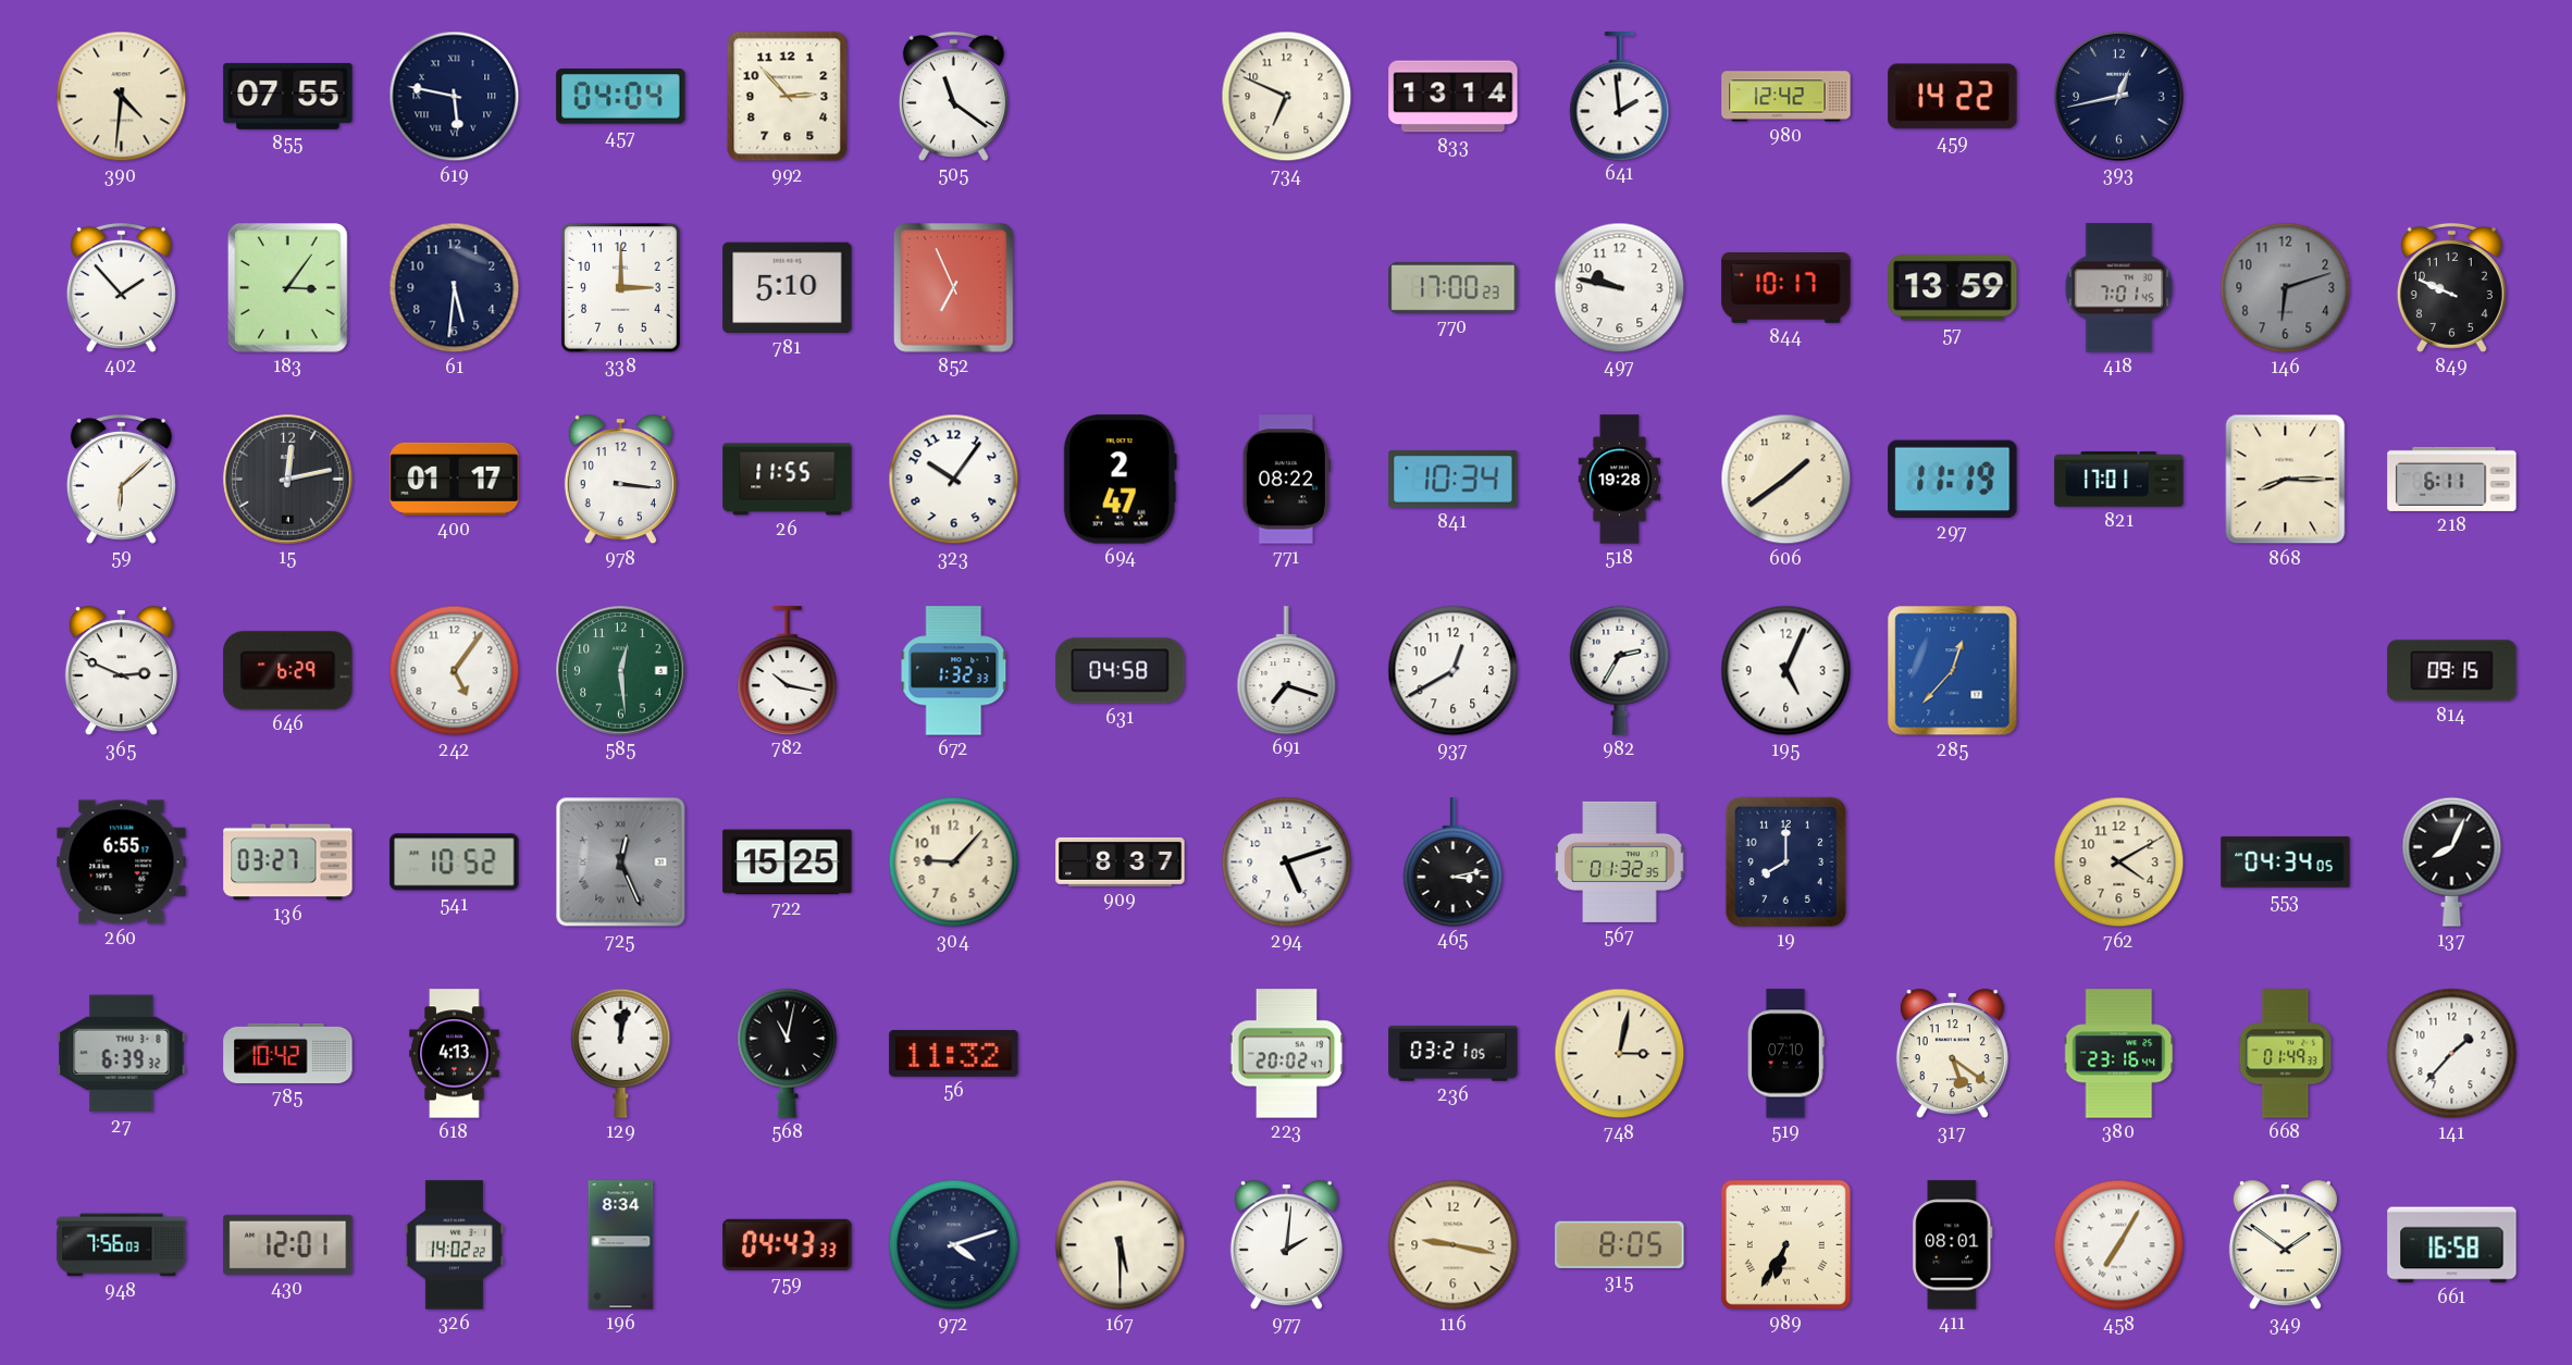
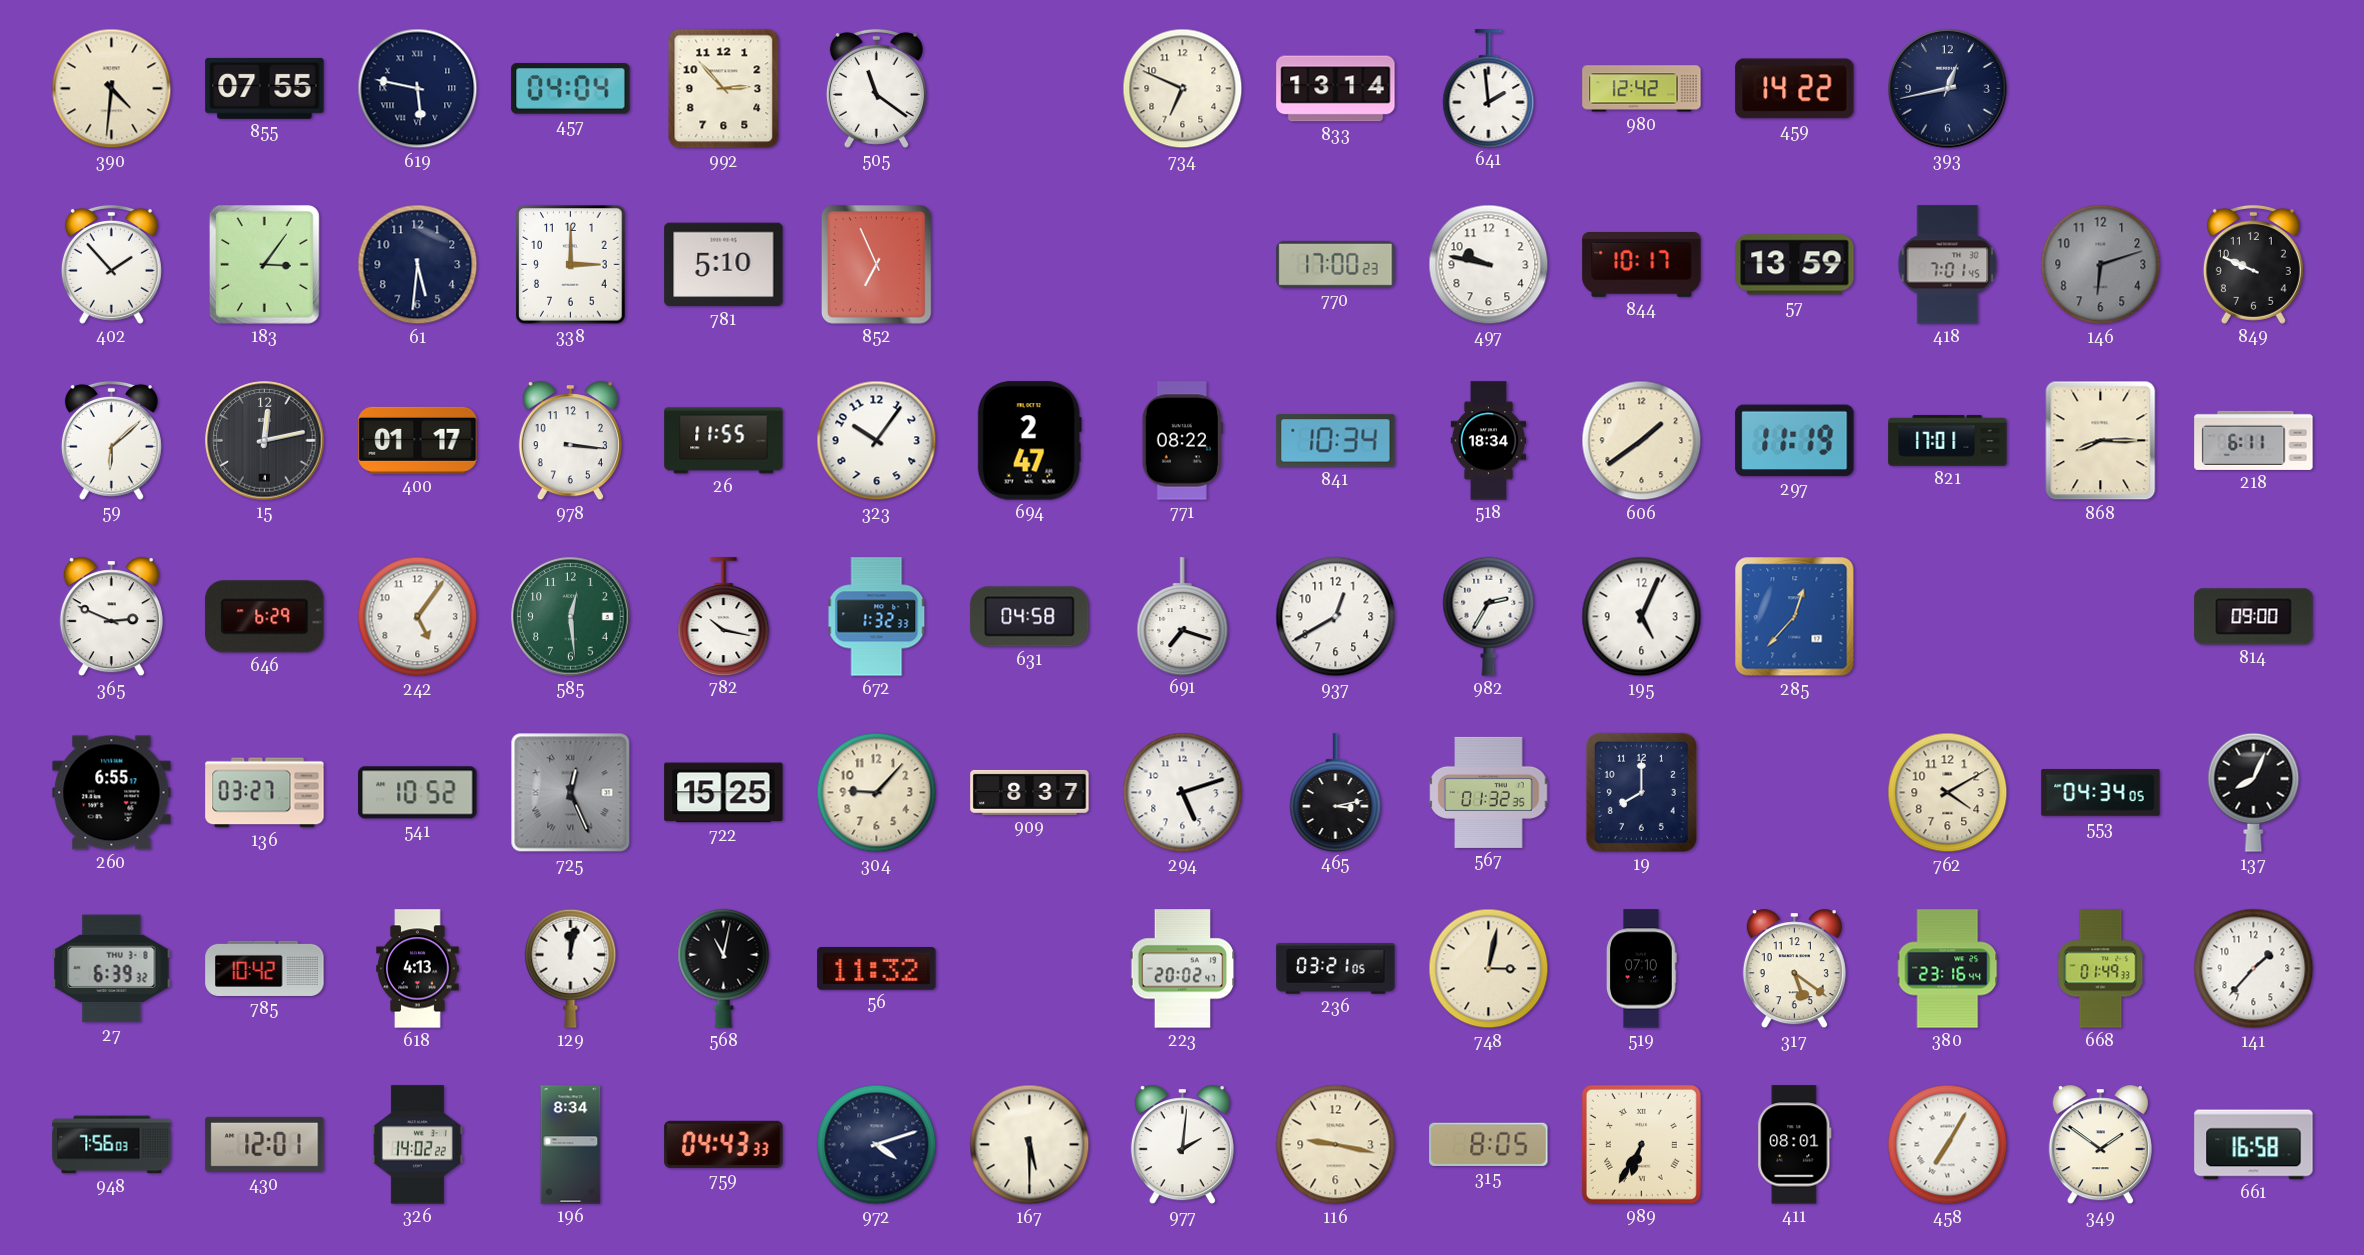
518: 19:28 -> 18:34
814: 09:15 -> 09:00
